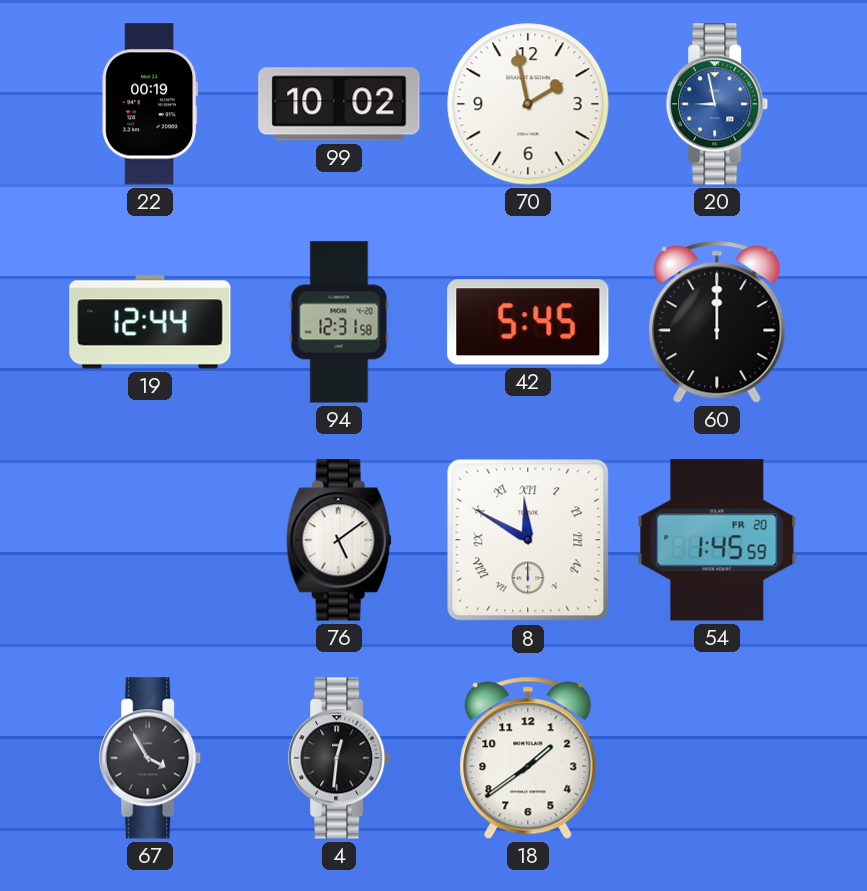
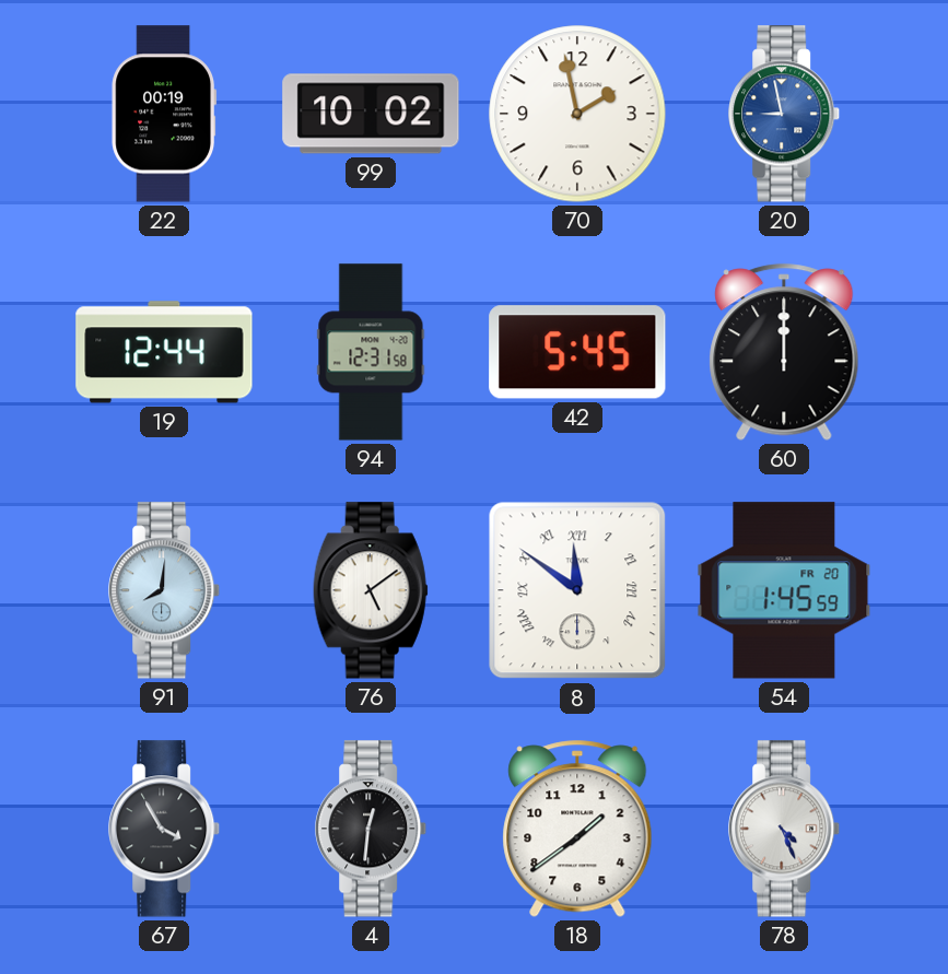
91: none -> 8:01
8: 11:50 -> 11:51
78: none -> 4:26
